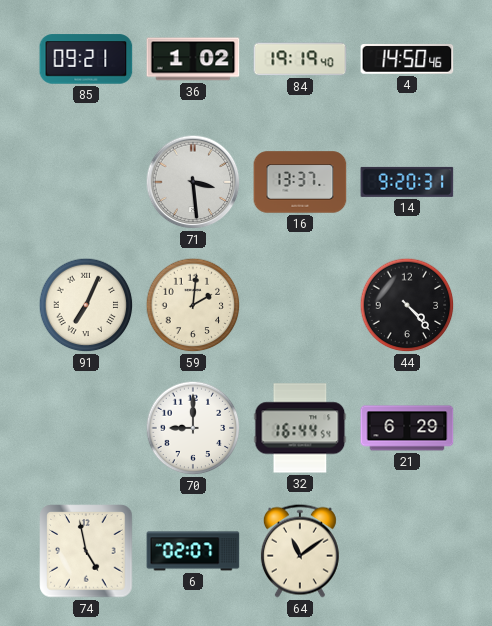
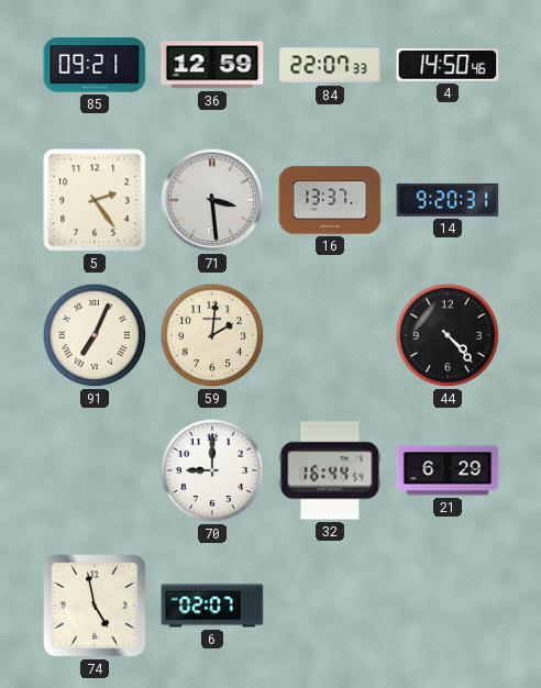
36: 1:02 -> 12:59
84: 19:19 -> 22:07
5: none -> 2:24
64: 11:09 -> none
